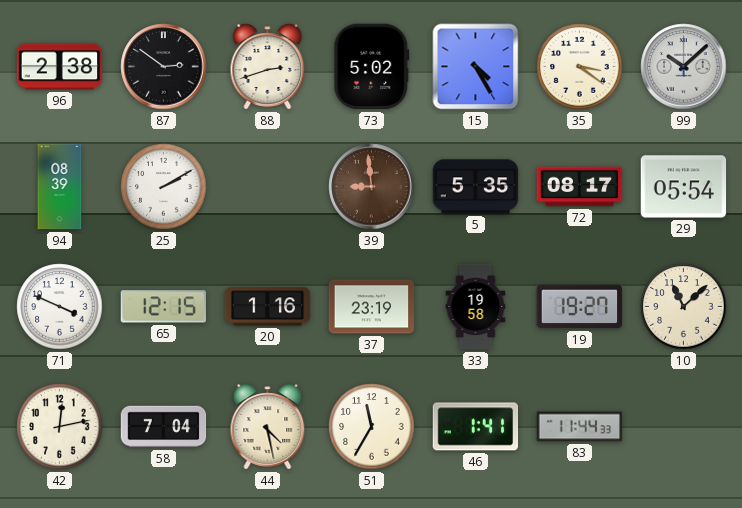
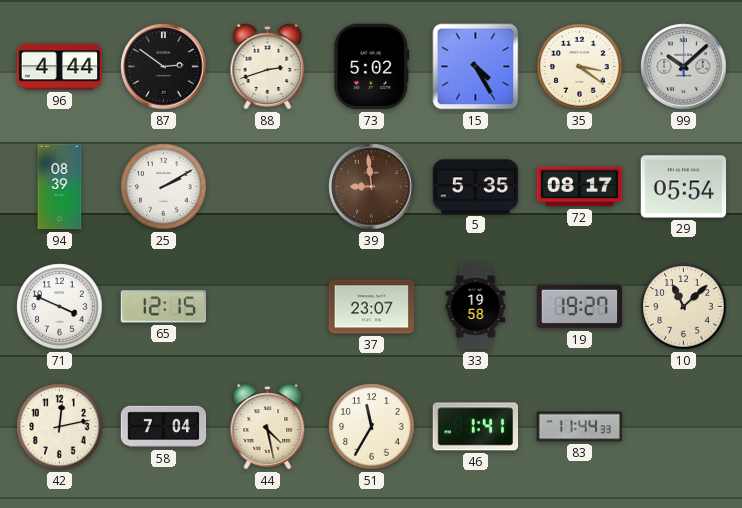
96: 2:38 -> 4:44
20: 1:16 -> none
37: 23:19 -> 23:07
